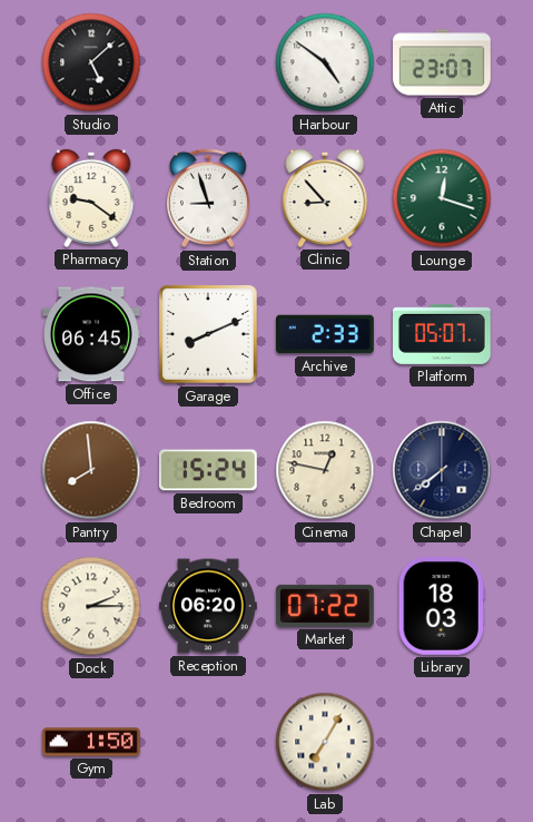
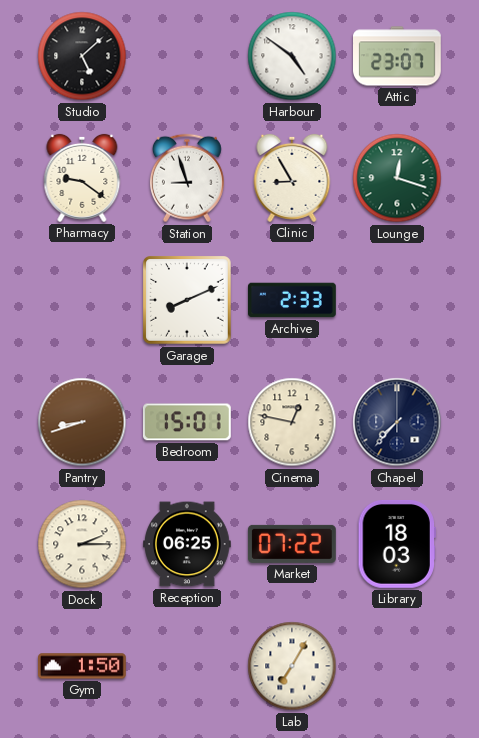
Clinic: 8:53 -> 8:55
Office: 06:45 -> none
Platform: 05:07 -> none
Pantry: 7:59 -> 8:42
Bedroom: 15:24 -> 15:01
Chapel: 7:39 -> 7:37
Reception: 06:20 -> 06:25
